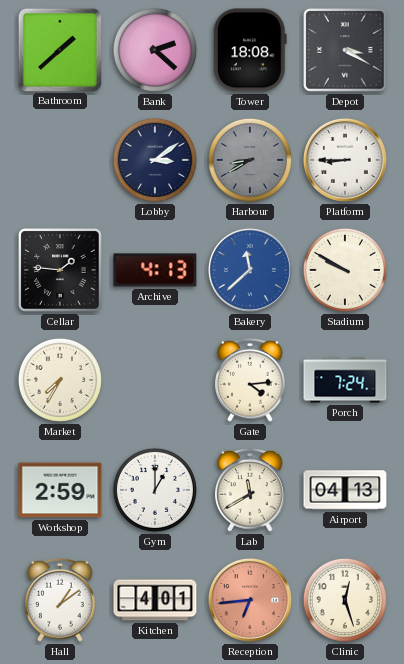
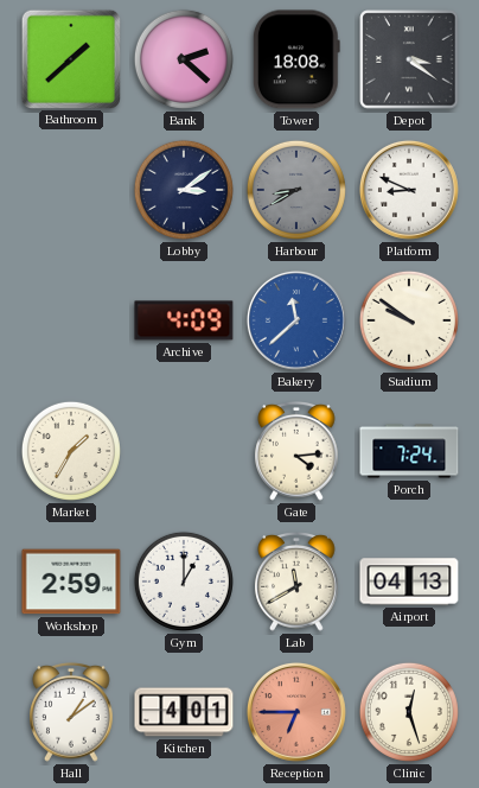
Depot: 3:20 -> 3:21
Platform: 8:45 -> 8:49
Cellar: 1:46 -> none
Archive: 4:13 -> 4:09
Stadium: 9:50 -> 9:51
Market: 7:35 -> 1:35
Reception: 6:44 -> 6:45
